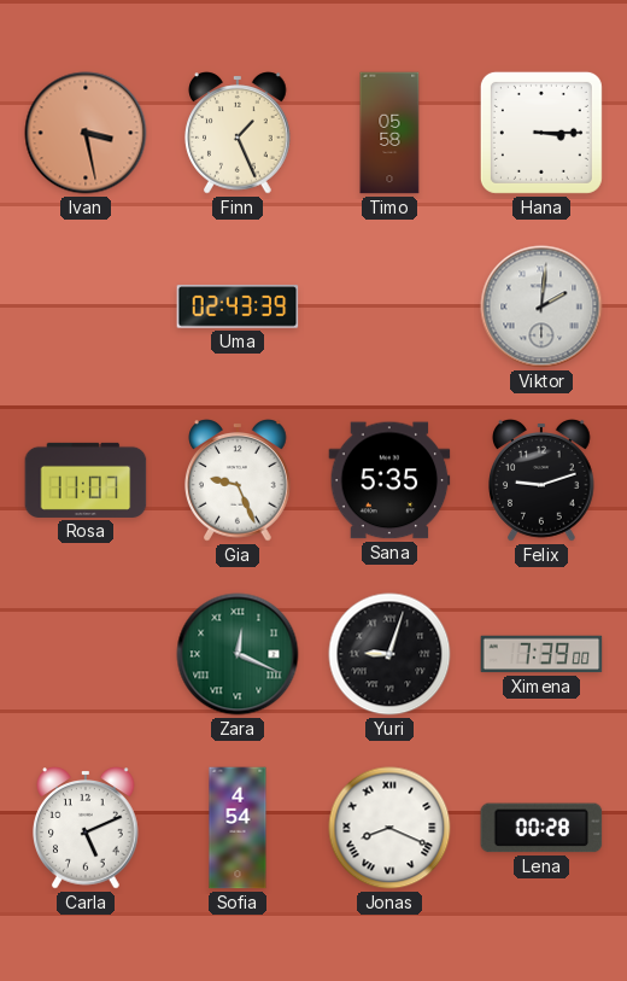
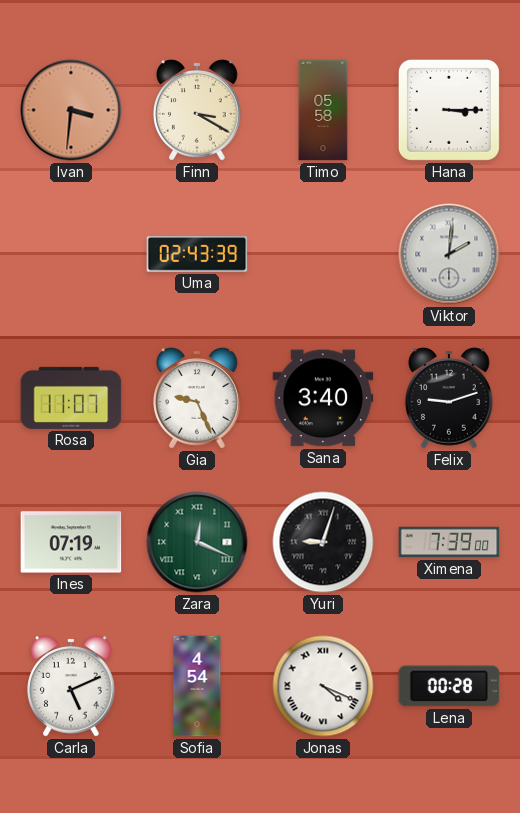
Ivan: 3:28 -> 3:31
Finn: 1:26 -> 3:20
Sana: 5:35 -> 3:40
Ines: none -> 07:19
Jonas: 8:19 -> 4:19
